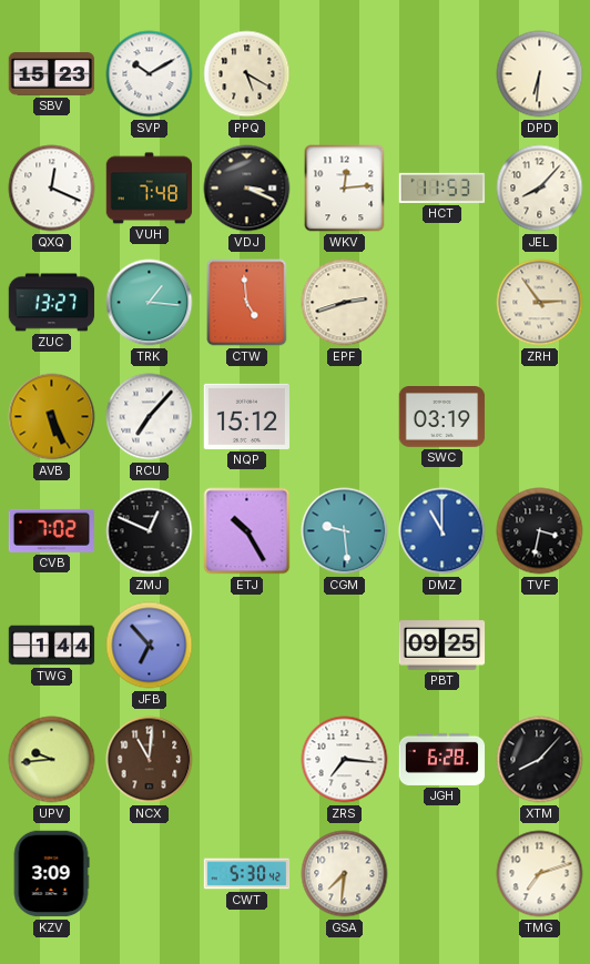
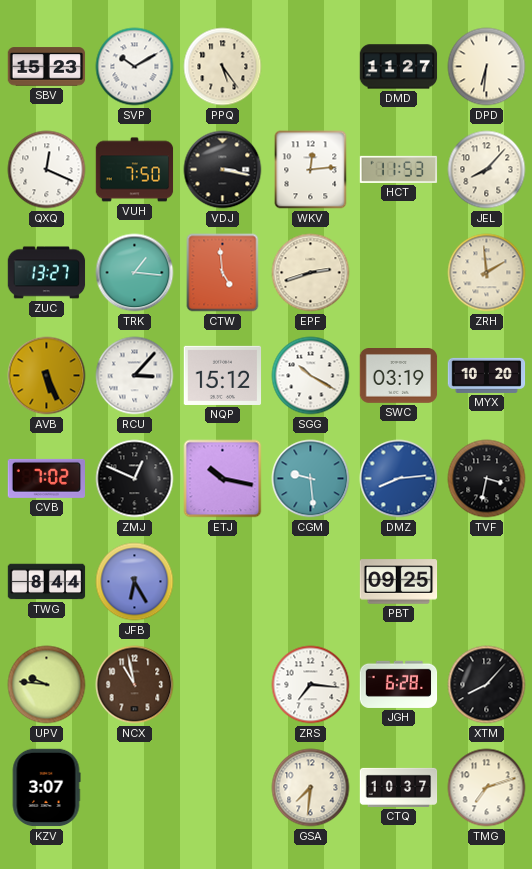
PPQ: 5:20 -> 5:24
DMD: none -> 11:27
VUH: 7:48 -> 7:50
VDJ: 3:19 -> 3:17
ZRH: 2:54 -> 1:59
RCU: 7:07 -> 3:07
SGG: none -> 10:20
MYX: none -> 10:20
ETJ: 10:25 -> 10:17
DMZ: 11:00 -> 8:14
TWG: 1:44 -> 8:44
JFB: 6:53 -> 6:25
UPV: 9:44 -> 9:46
NCX: 11:01 -> 10:58
KZV: 3:09 -> 3:07
CWT: 5:30 -> none
CTQ: none -> 10:37
